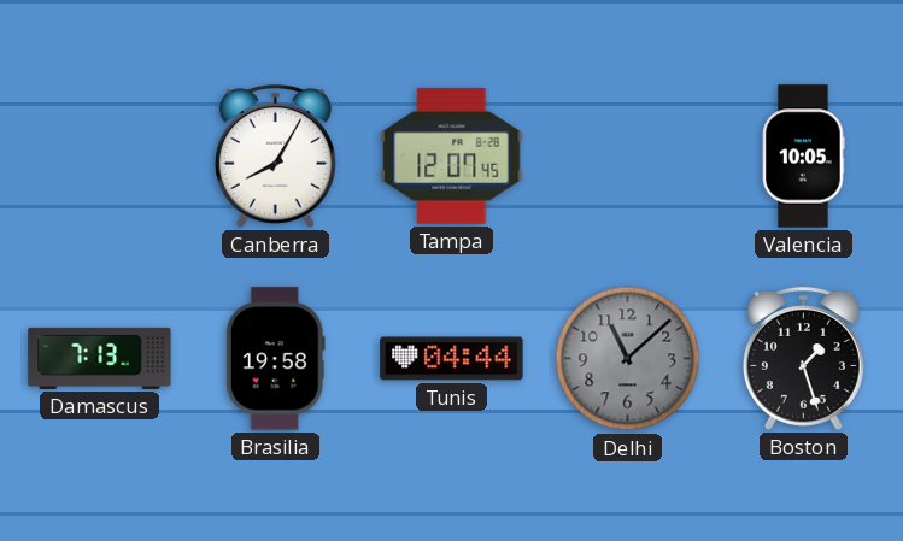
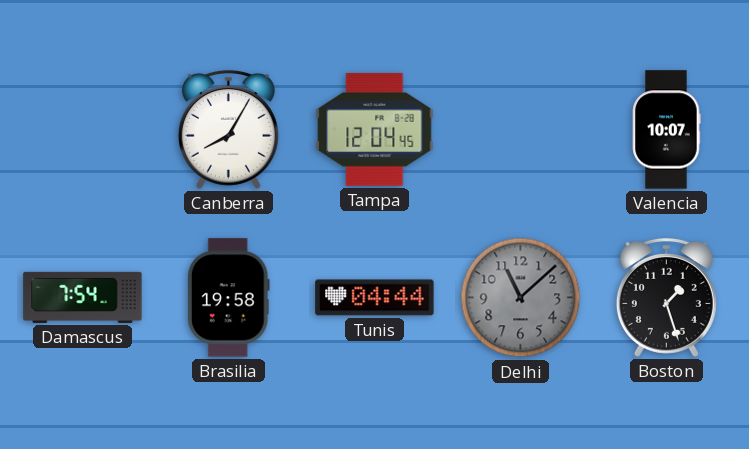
Tampa: 12:07 -> 12:04
Valencia: 10:05 -> 10:07
Damascus: 7:13 -> 7:54
